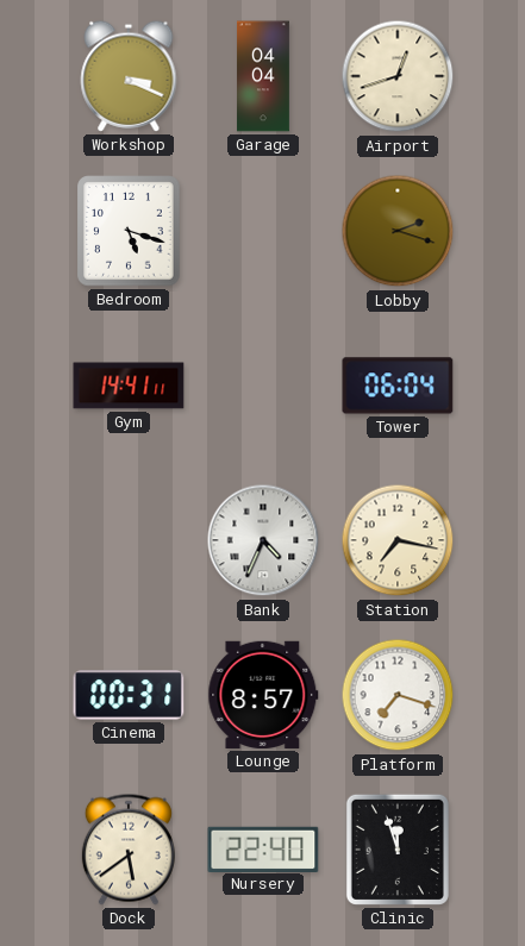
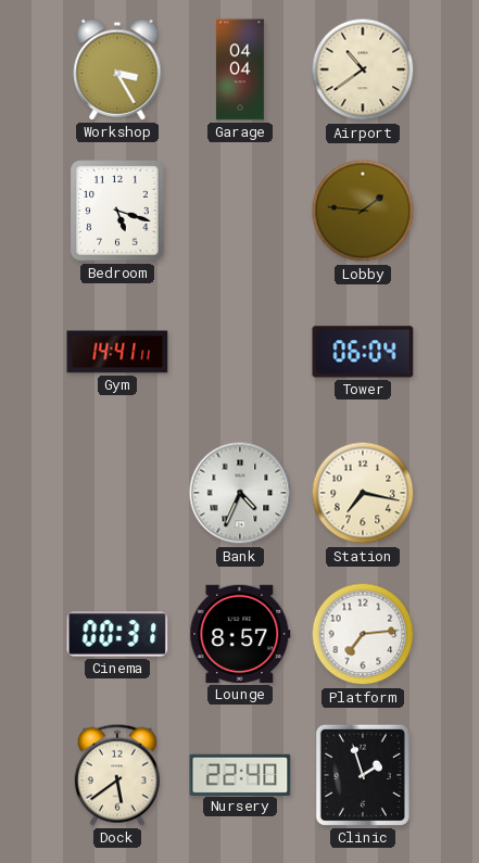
Workshop: 3:19 -> 3:25
Airport: 12:42 -> 10:39
Lobby: 2:18 -> 1:46
Platform: 7:18 -> 7:14
Clinic: 11:57 -> 1:57
